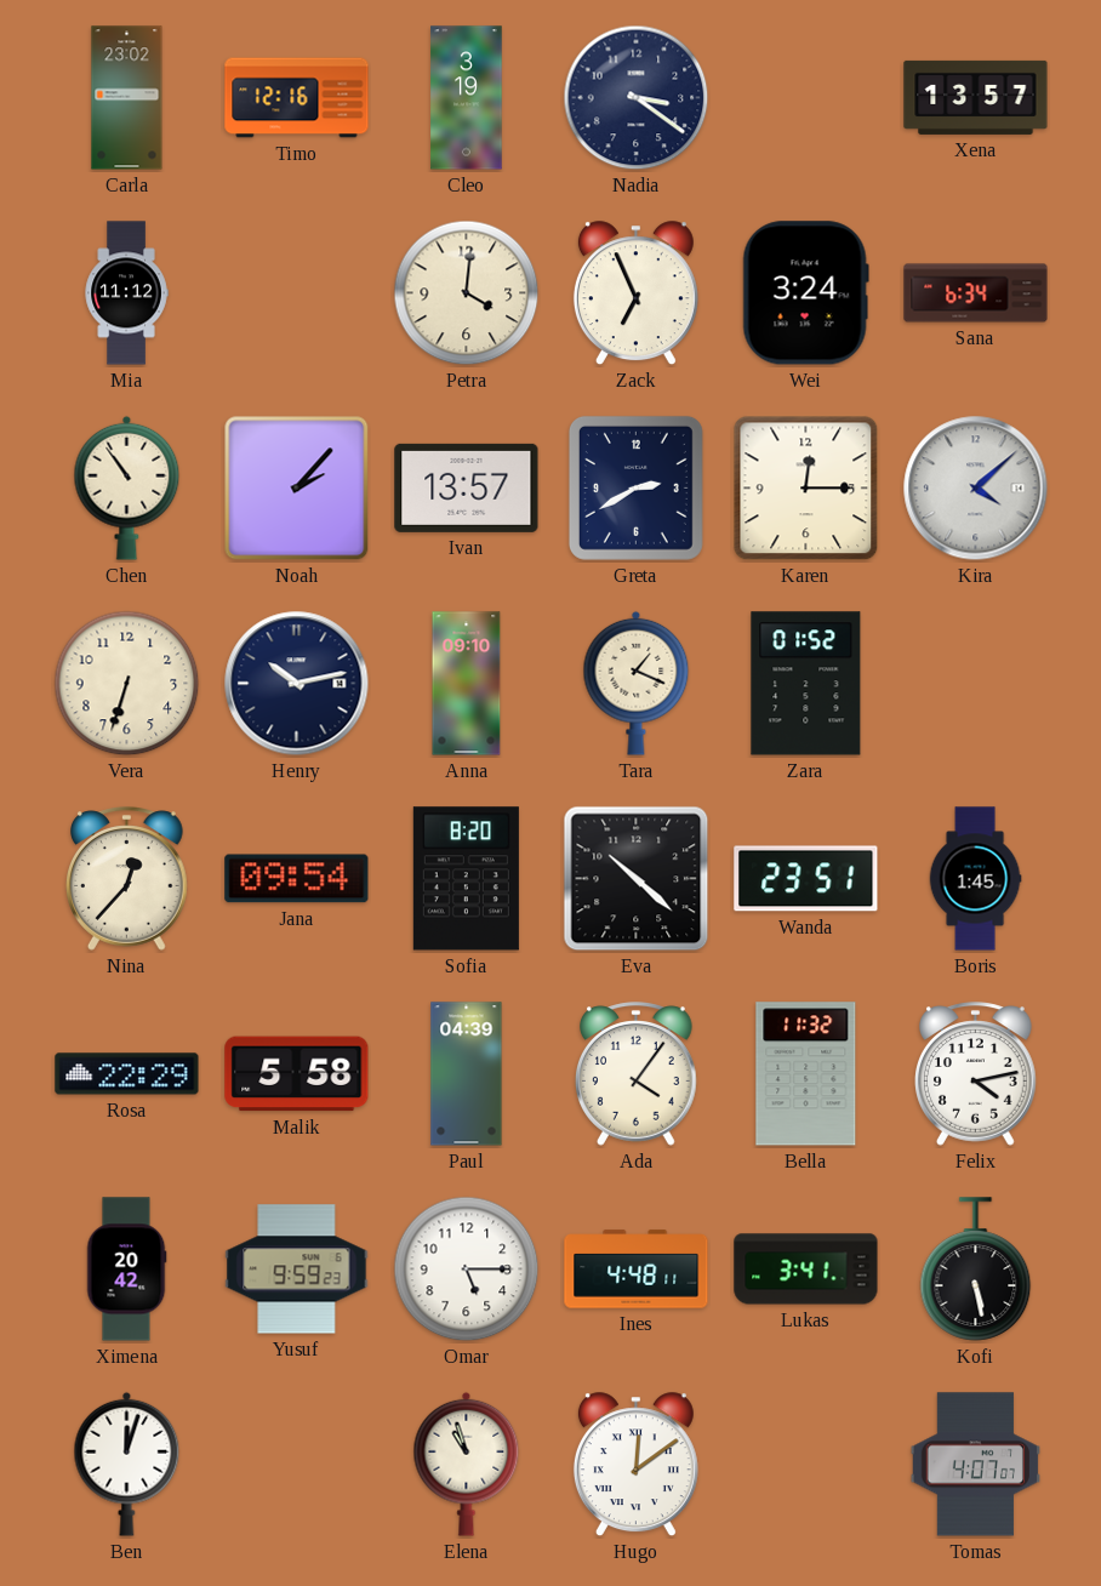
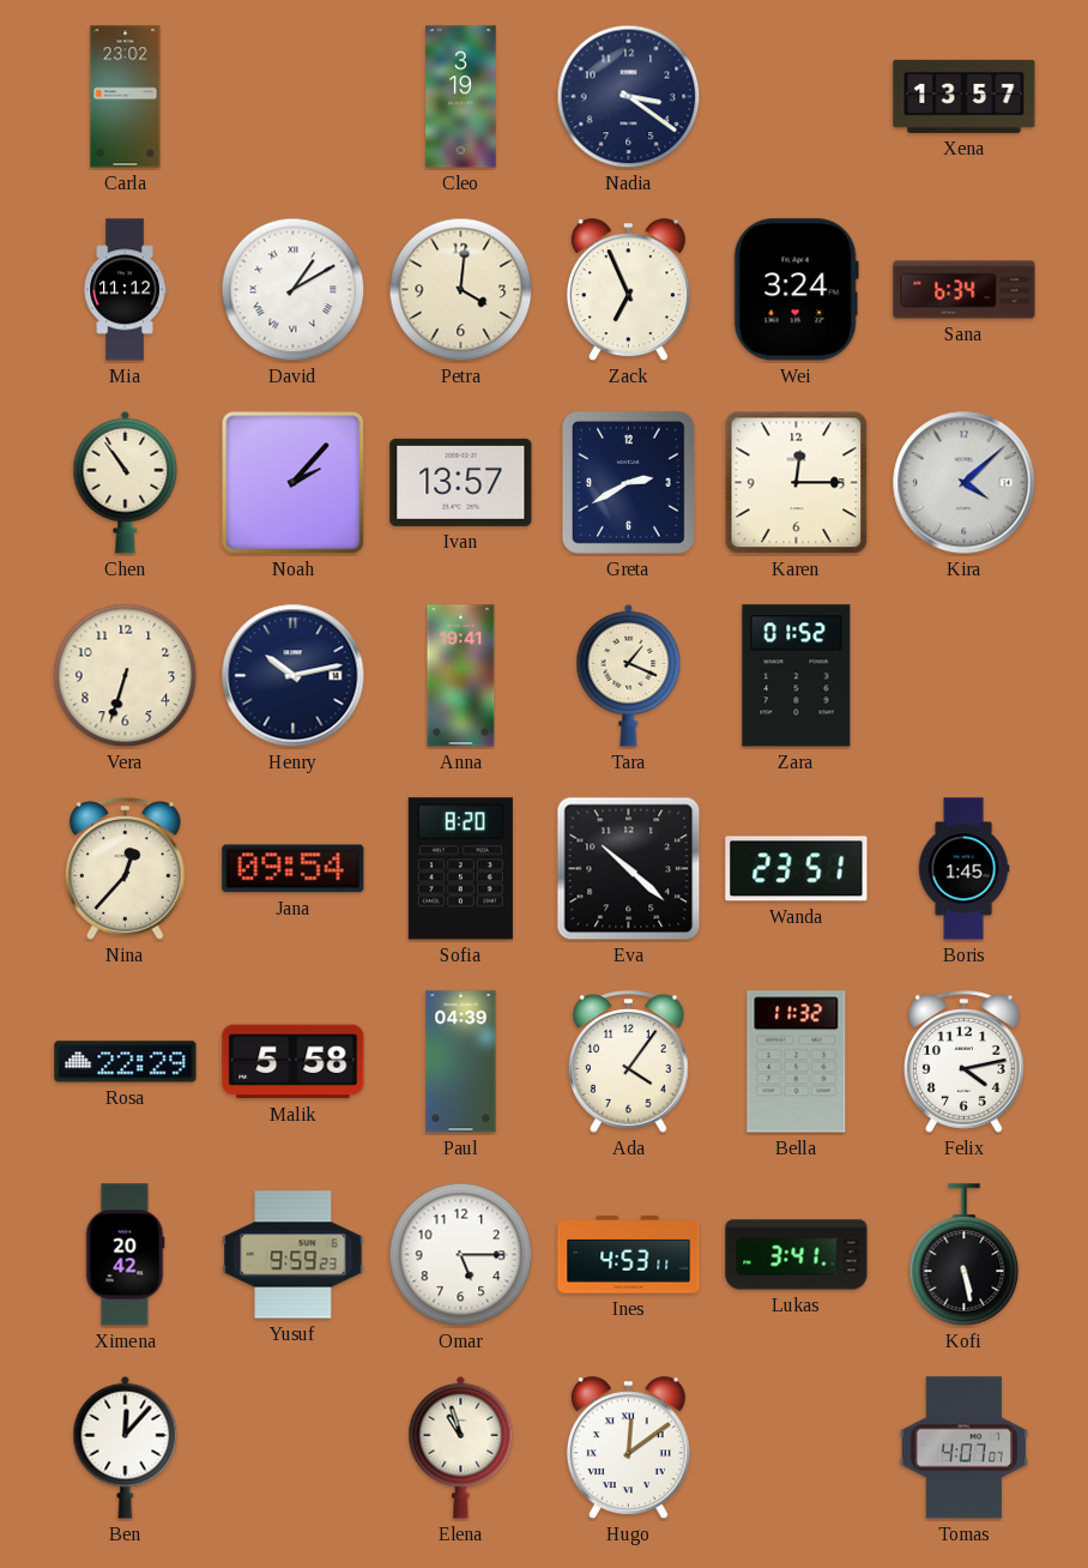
Timo: 12:16 -> none
David: none -> 1:10
Anna: 09:10 -> 19:41
Ines: 4:48 -> 4:53
Ben: 12:03 -> 12:07
